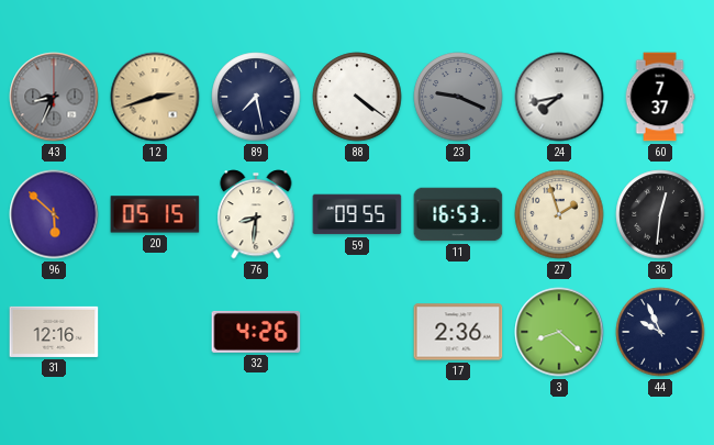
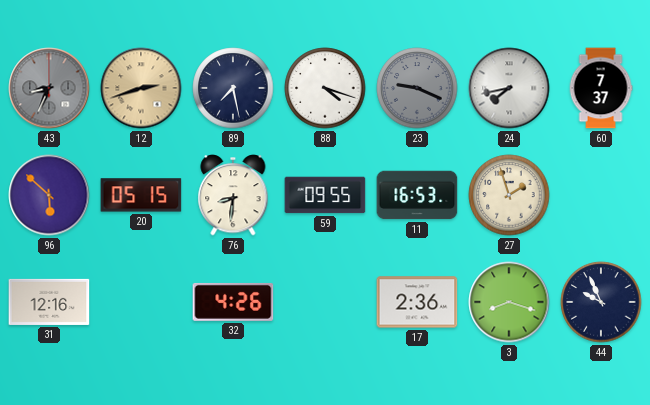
88: 4:21 -> 4:18
36: 12:31 -> none
3: 8:22 -> 8:18
